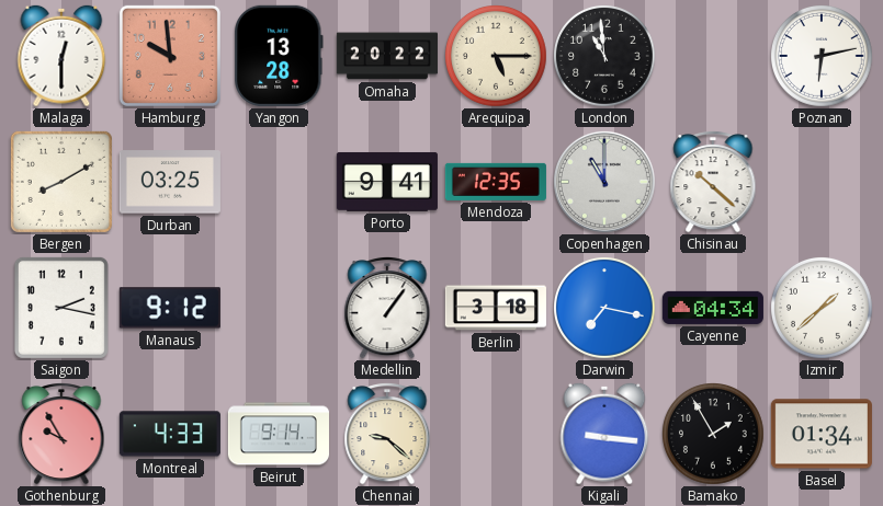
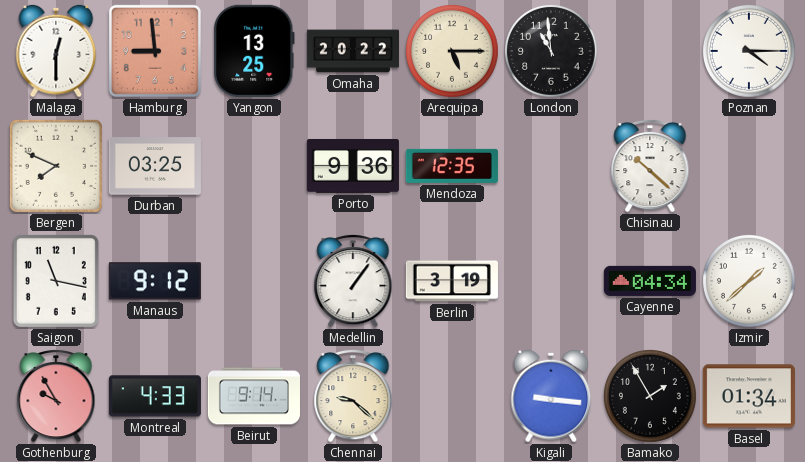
Hamburg: 9:59 -> 8:59
Yangon: 13:28 -> 13:25
Poznan: 6:13 -> 4:15
Bergen: 8:10 -> 7:49
Porto: 9:41 -> 9:36
Copenhagen: 11:00 -> none
Saigon: 2:17 -> 11:17
Berlin: 3:18 -> 3:19
Darwin: 7:17 -> none
